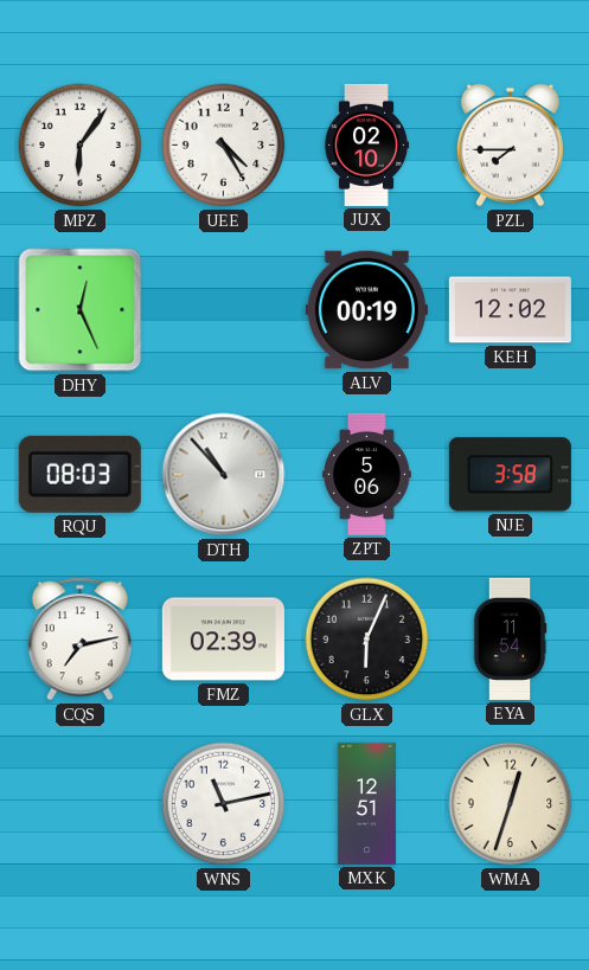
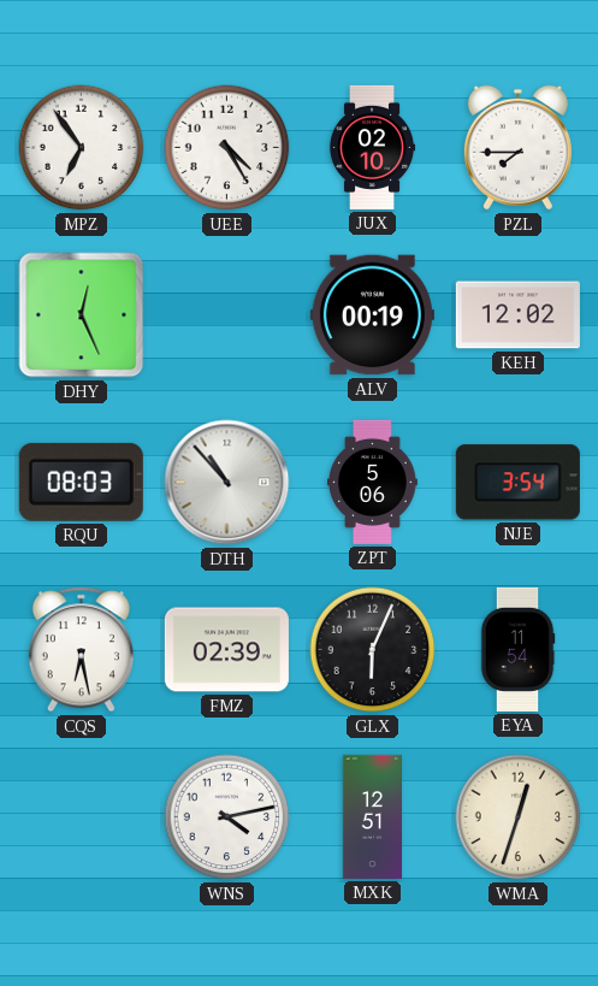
MPZ: 6:06 -> 6:54
NJE: 3:58 -> 3:54
CQS: 7:13 -> 6:28
WNS: 11:13 -> 4:13
